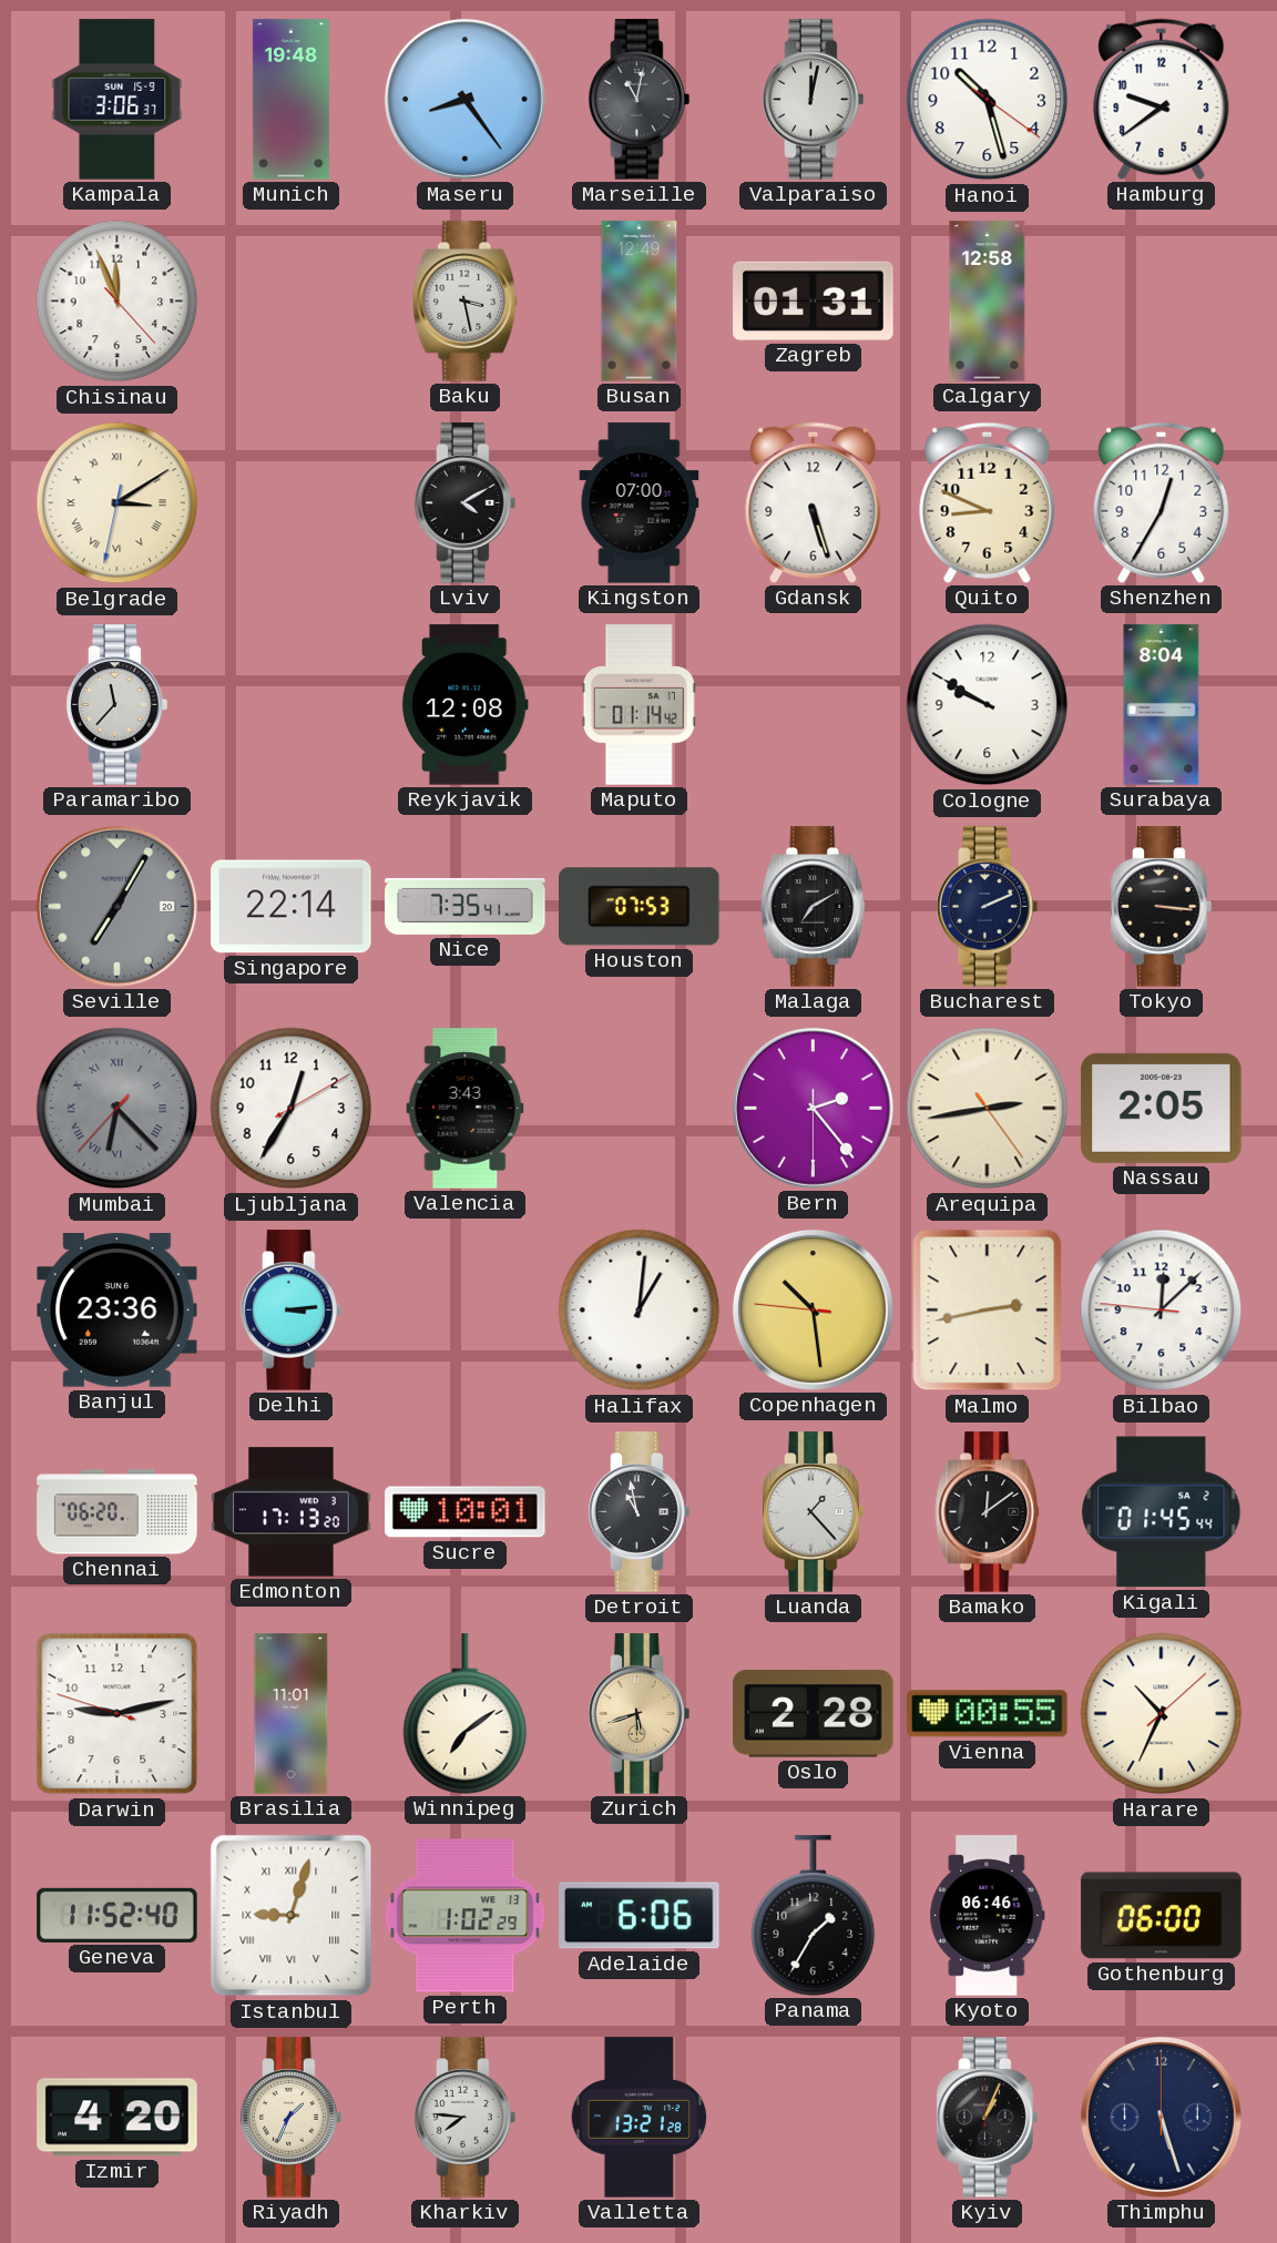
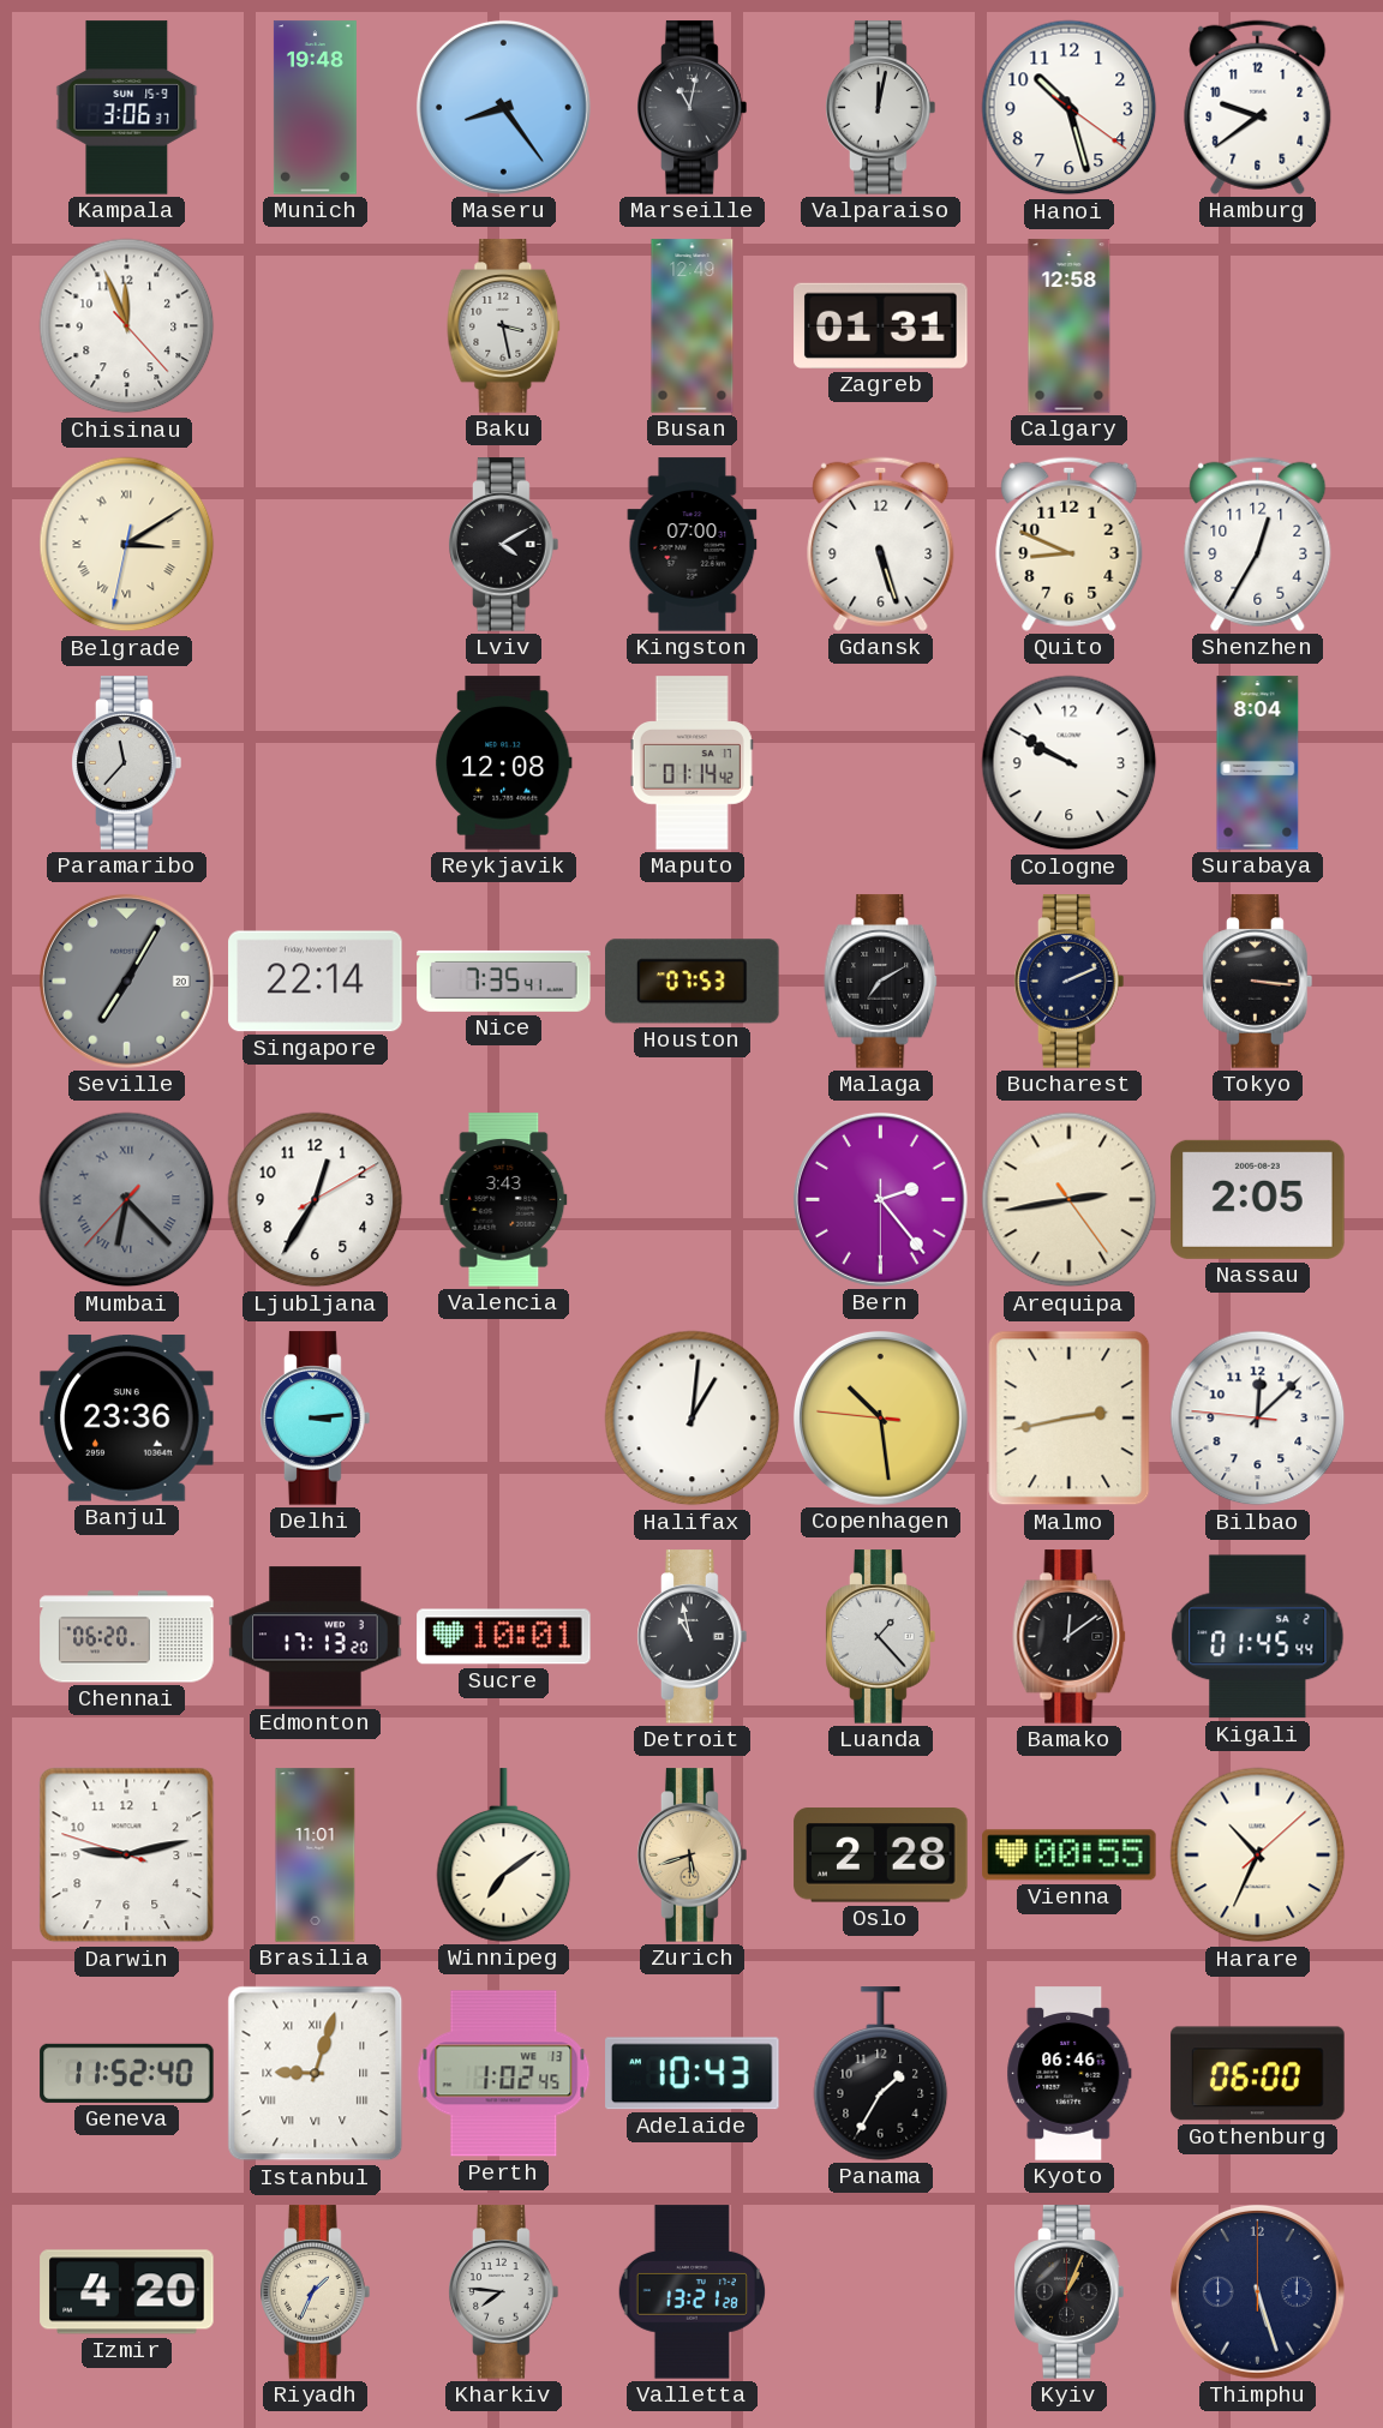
Perth: 1:02:29 -> 1:02:45
Adelaide: 6:06 -> 10:43
